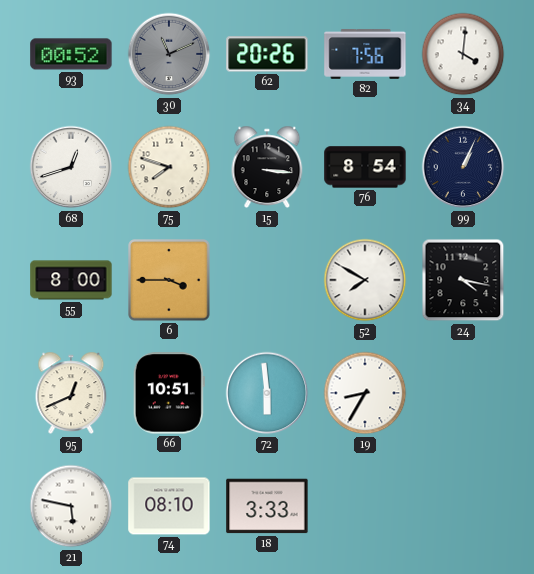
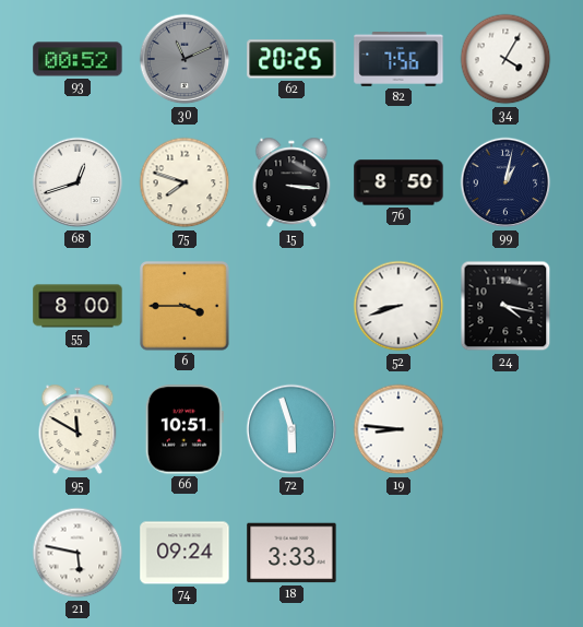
62: 20:26 -> 20:25
34: 4:01 -> 4:05
76: 8:54 -> 8:50
99: 1:04 -> 1:02
52: 7:50 -> 8:42
95: 12:41 -> 11:50
72: 5:59 -> 5:57
19: 8:35 -> 8:46
74: 08:10 -> 09:24
